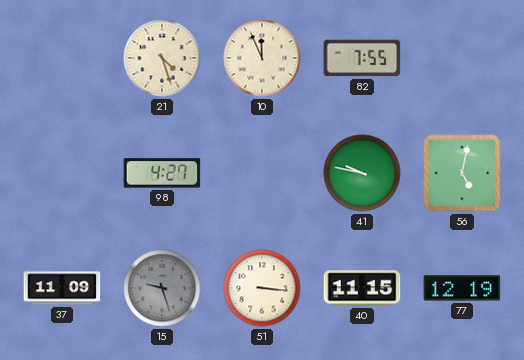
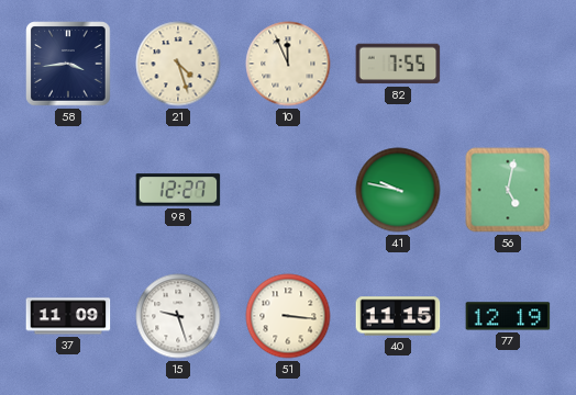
58: none -> 3:44
98: 4:27 -> 12:27
15 dial: grey -> white
